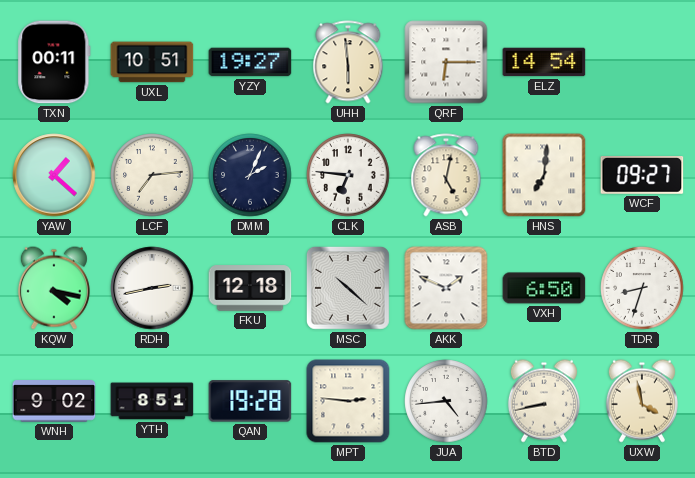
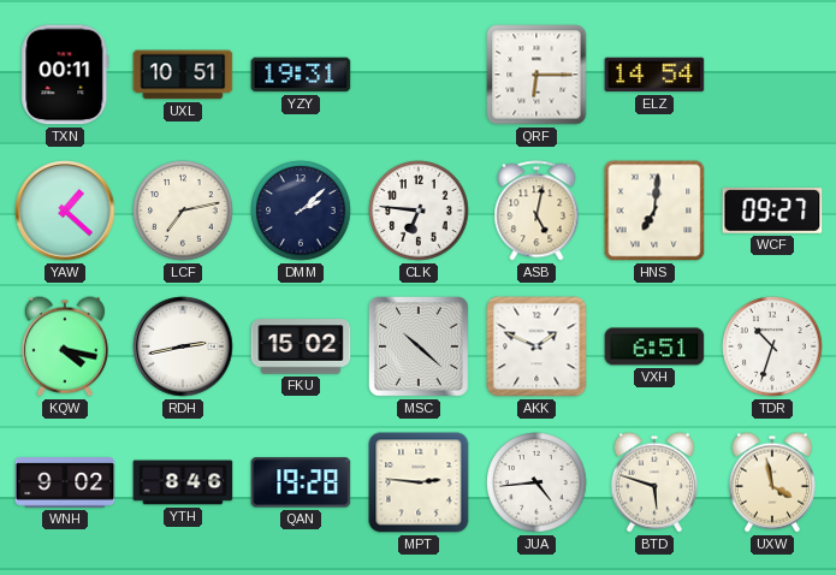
YZY: 19:27 -> 19:31
UHH: 5:59 -> none
LCF: 7:14 -> 7:13
DMM: 2:04 -> 2:08
FKU: 12:18 -> 15:02
VXH: 6:50 -> 6:51
TDR: 8:33 -> 10:33
YTH: 8:51 -> 8:46
BTD: 8:43 -> 5:48
